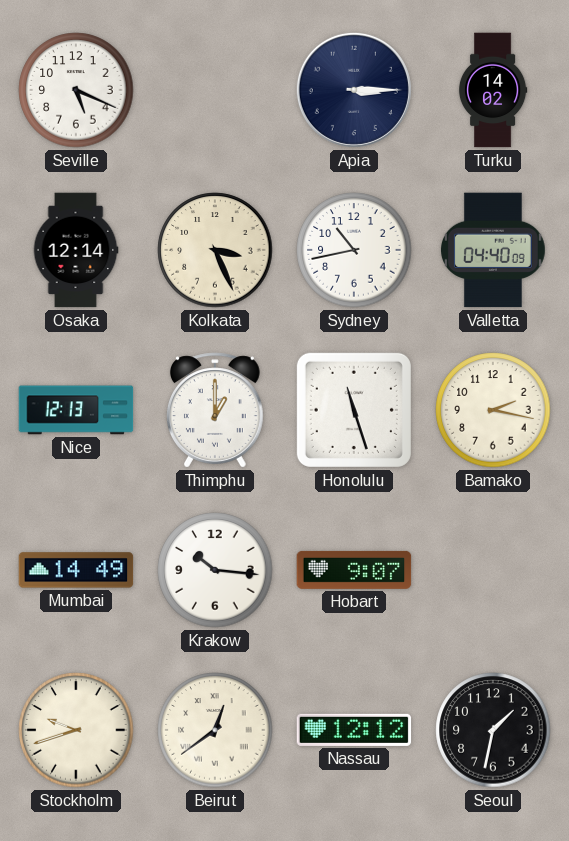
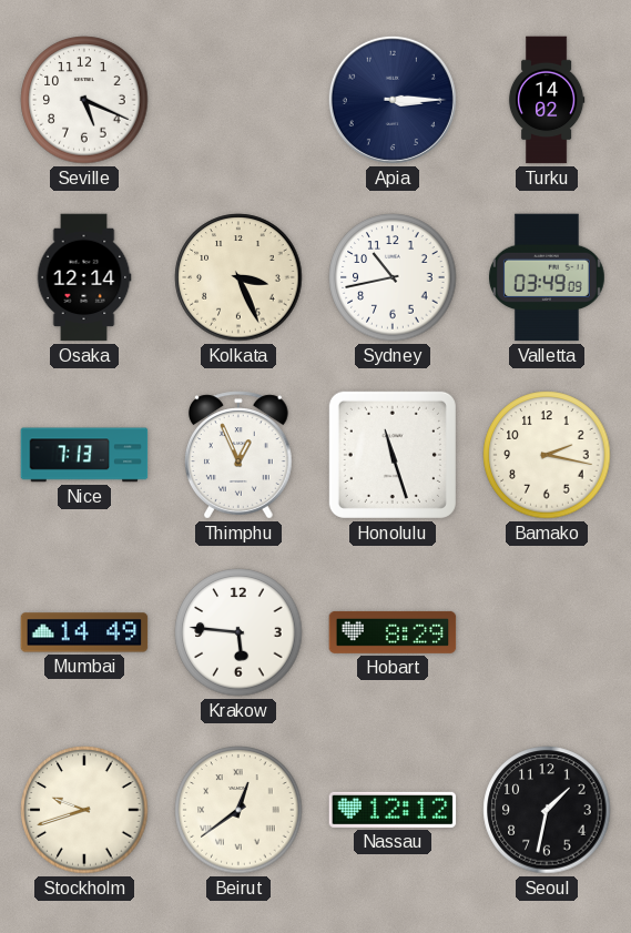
Valletta: 04:40 -> 03:49
Nice: 12:13 -> 7:13
Thimphu: 1:00 -> 12:56
Krakow: 10:16 -> 5:46
Hobart: 9:07 -> 8:29
